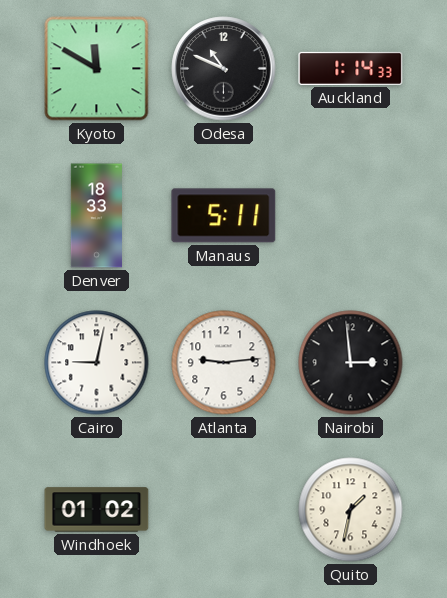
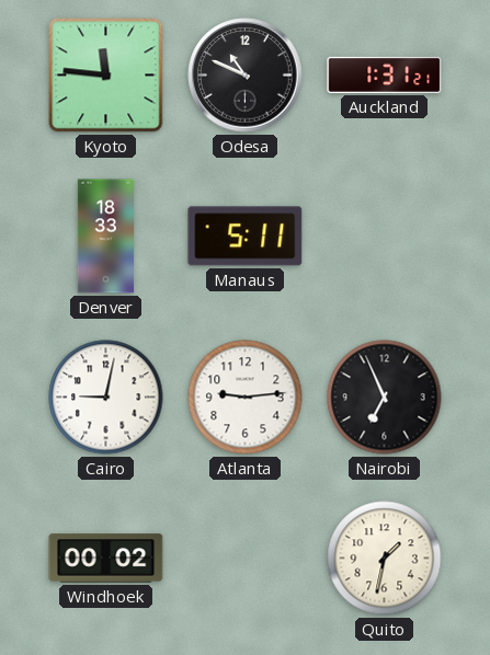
Kyoto: 11:50 -> 11:46
Auckland: 1:14 -> 1:31
Nairobi: 2:59 -> 6:56
Windhoek: 01:02 -> 00:02
